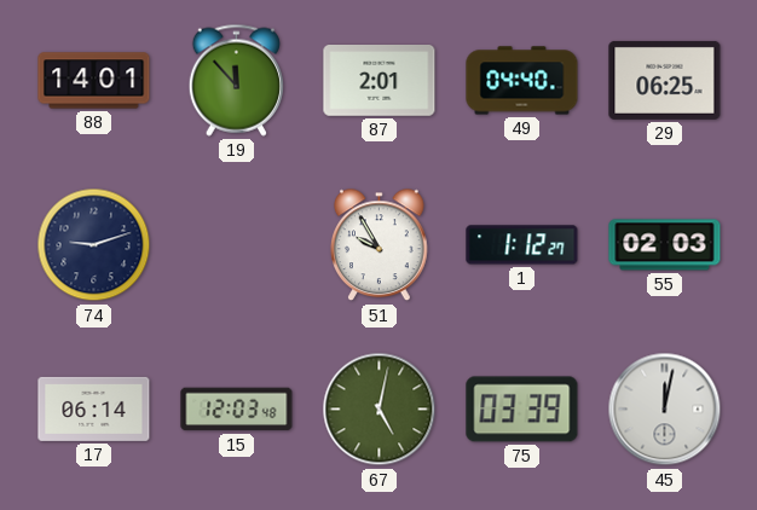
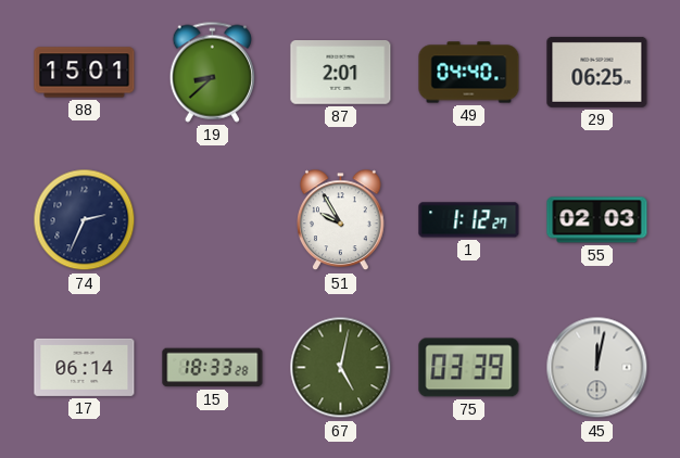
88: 14:01 -> 15:01
19: 11:53 -> 8:38
74: 9:12 -> 2:34
15: 12:03 -> 18:33
